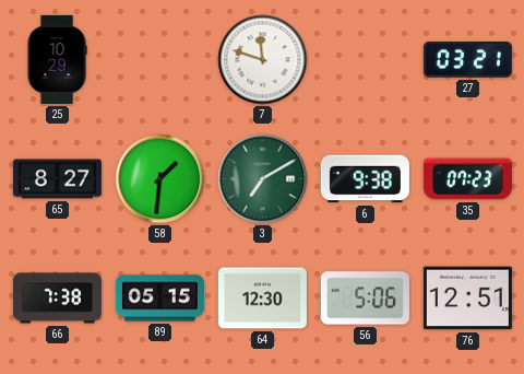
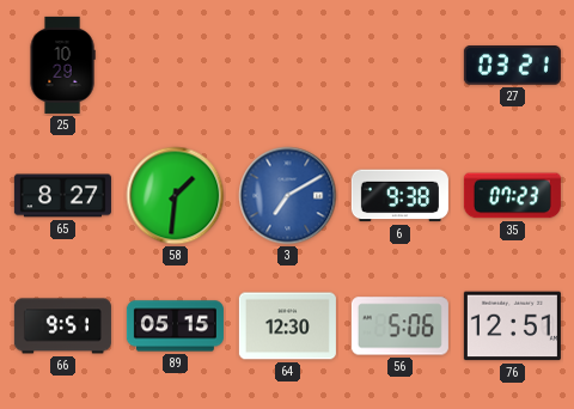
7: 11:48 -> none
3 dial: green -> blue
66: 7:38 -> 9:51
